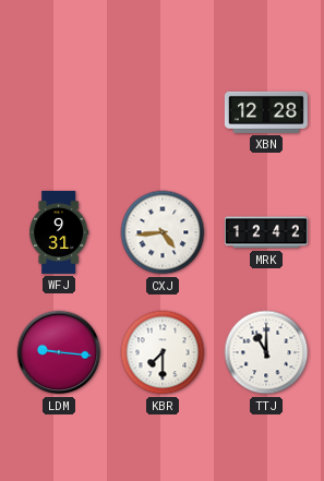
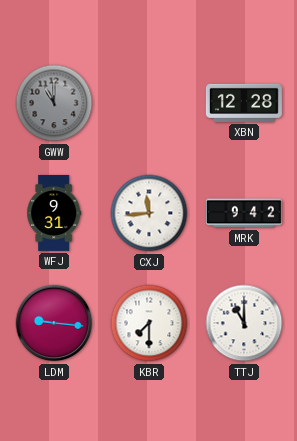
GWW: none -> 11:00
CXJ: 4:44 -> 11:44
MRK: 12:42 -> 9:42
